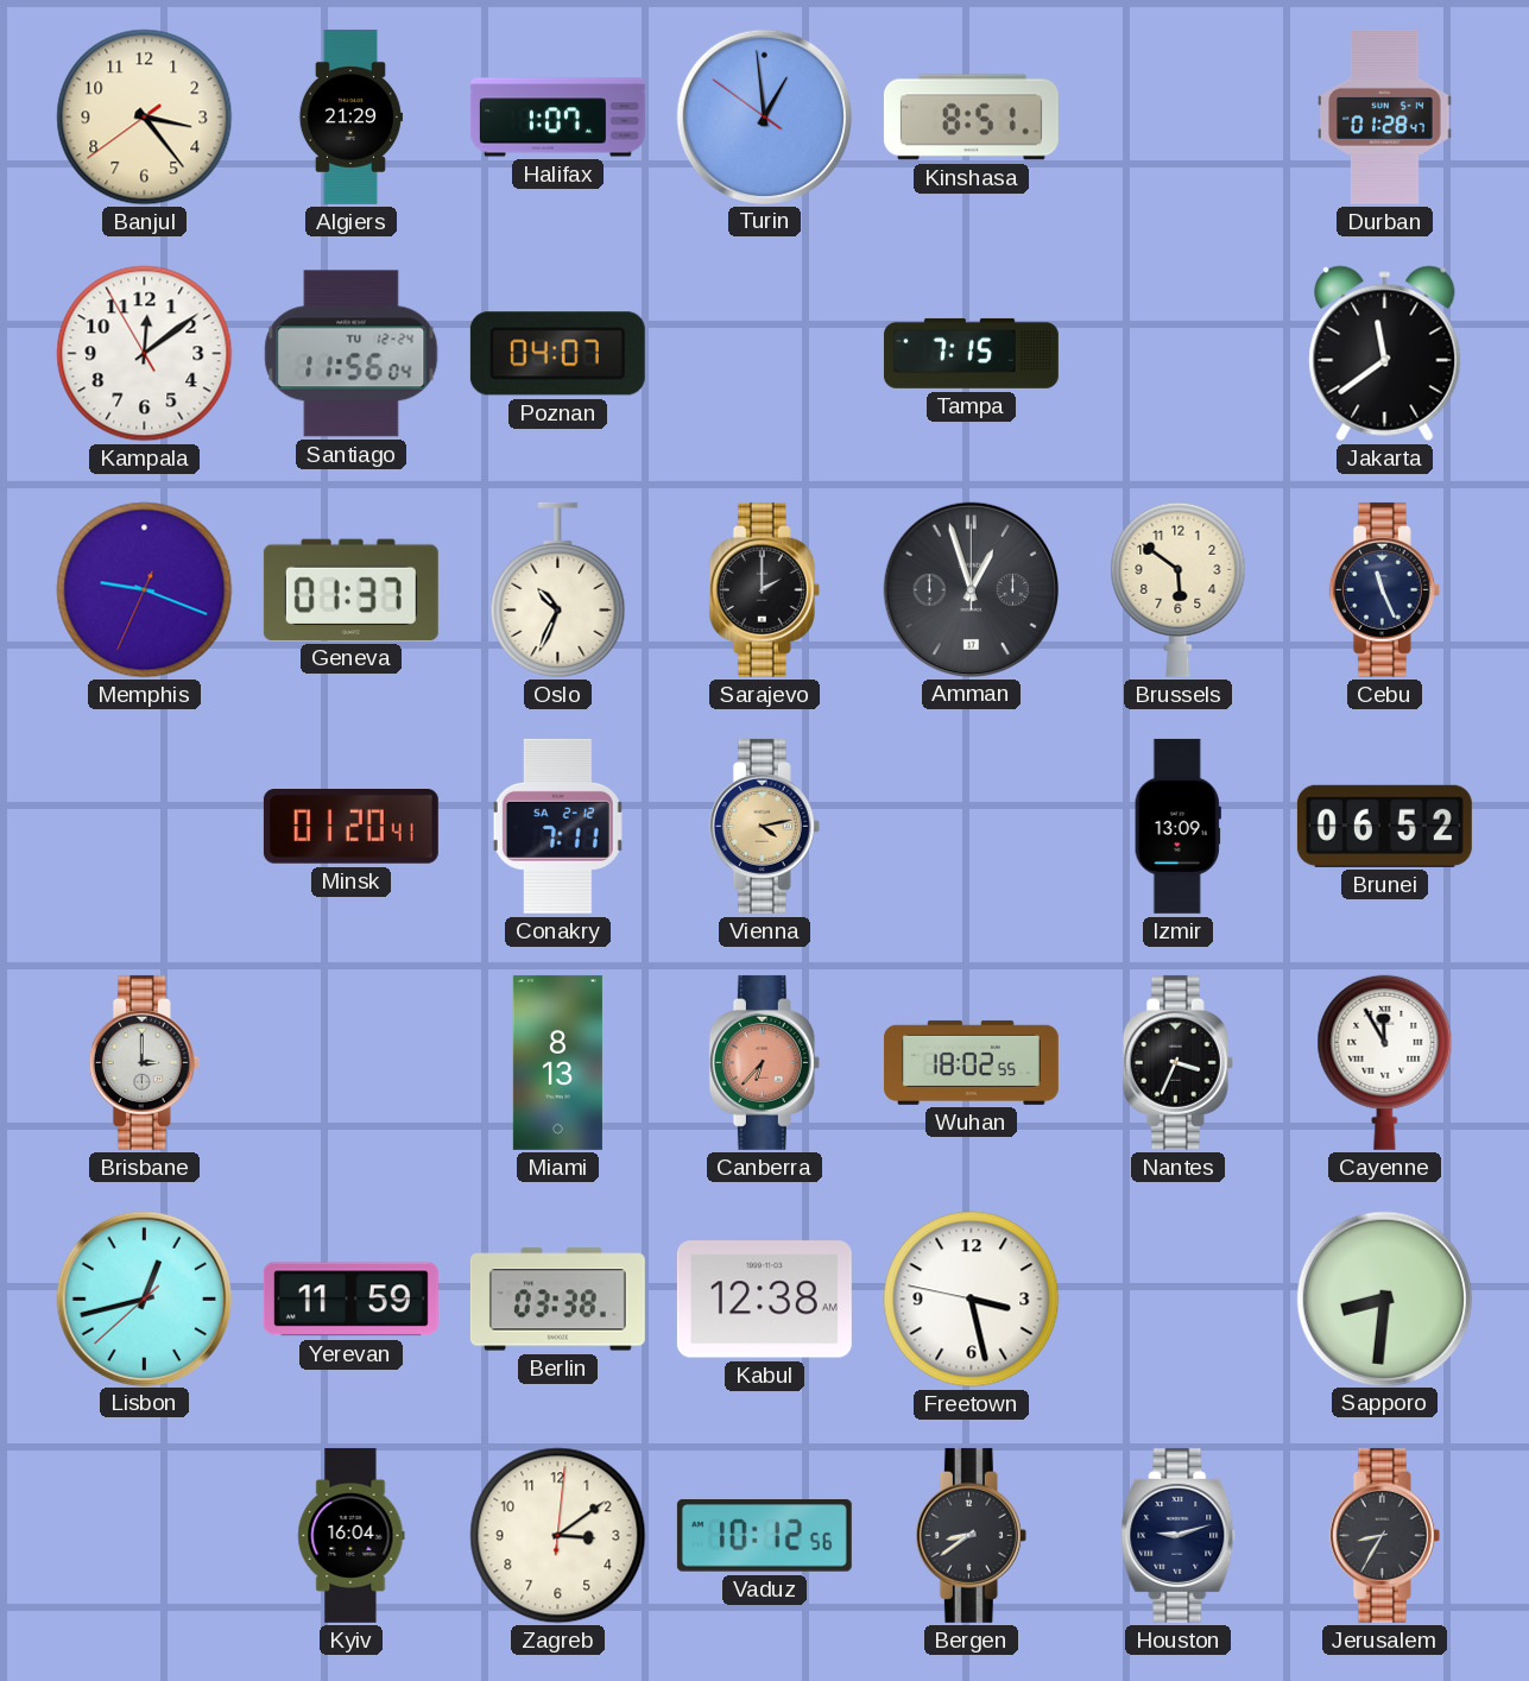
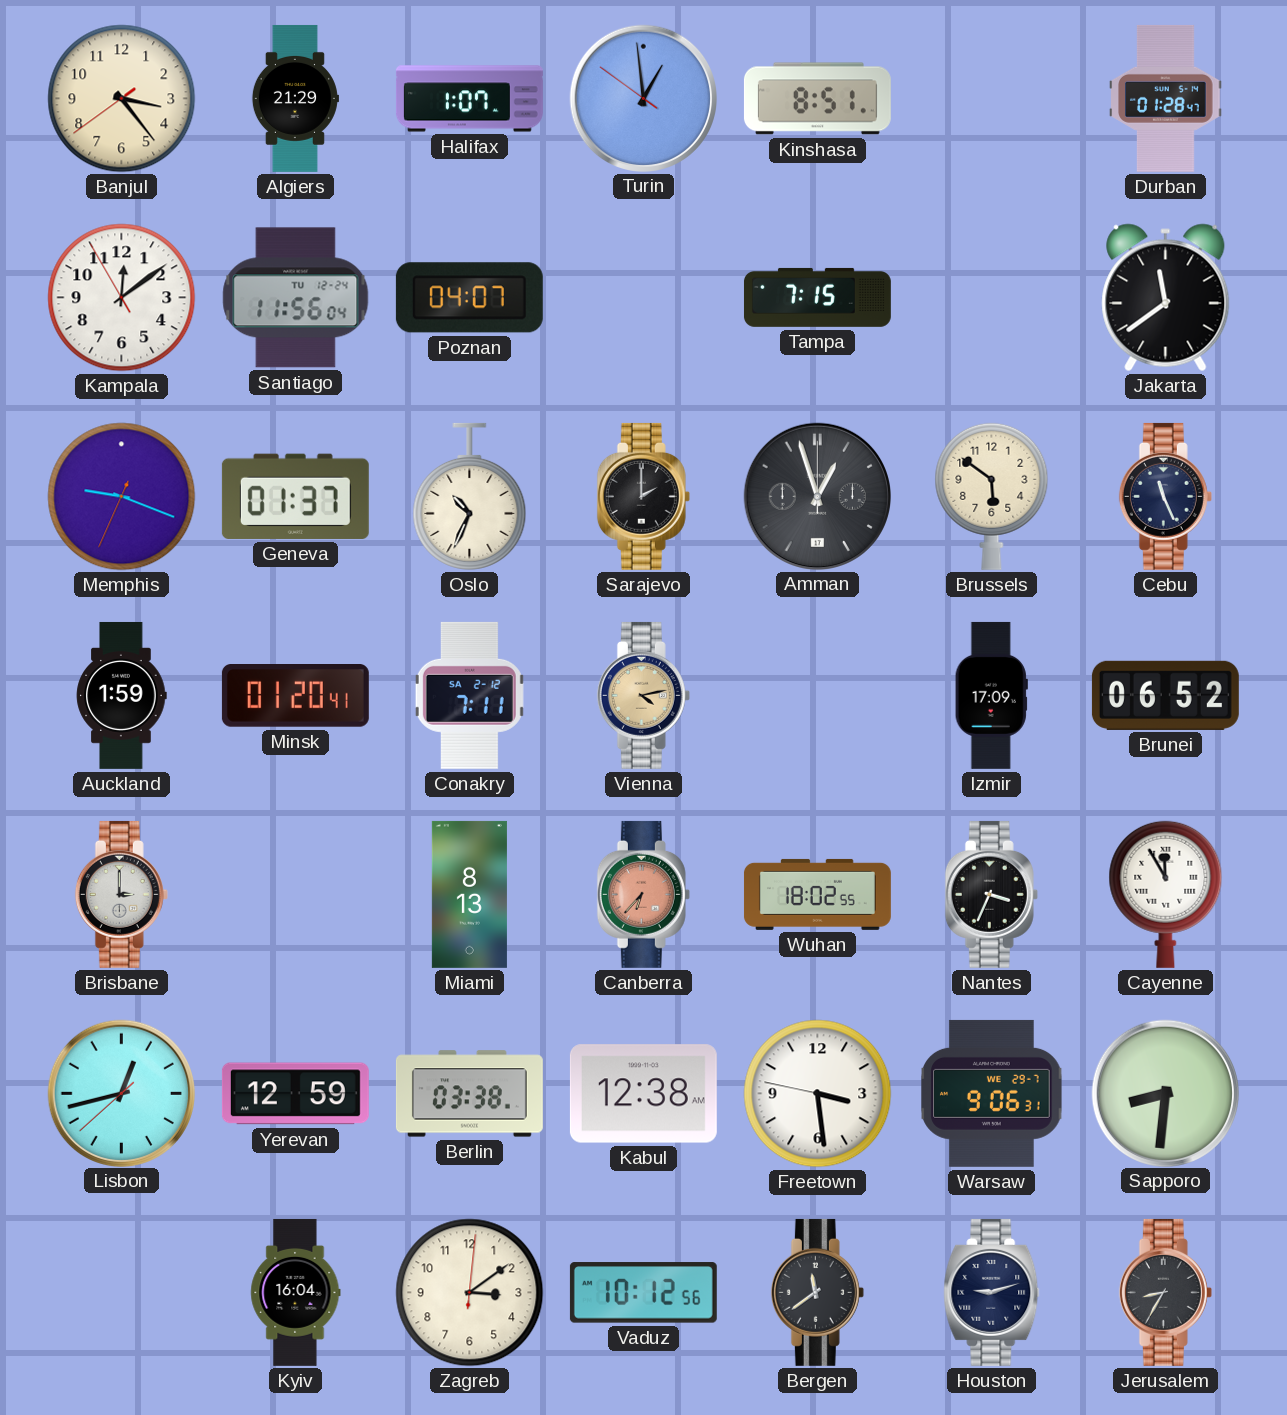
Auckland: none -> 1:59
Izmir: 13:09 -> 17:09
Yerevan: 11:59 -> 12:59
Freetown: 3:27 -> 3:28
Warsaw: none -> 9:06
Bergen: 8:39 -> 11:39
